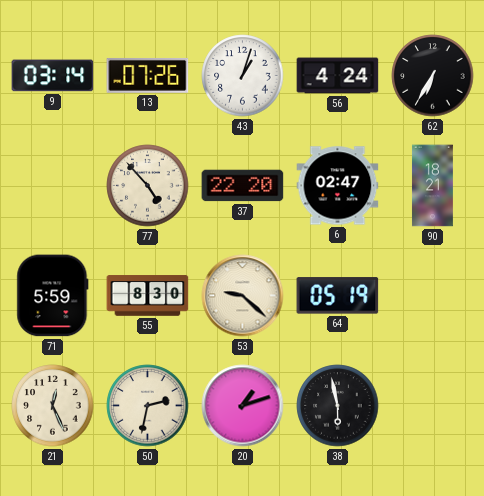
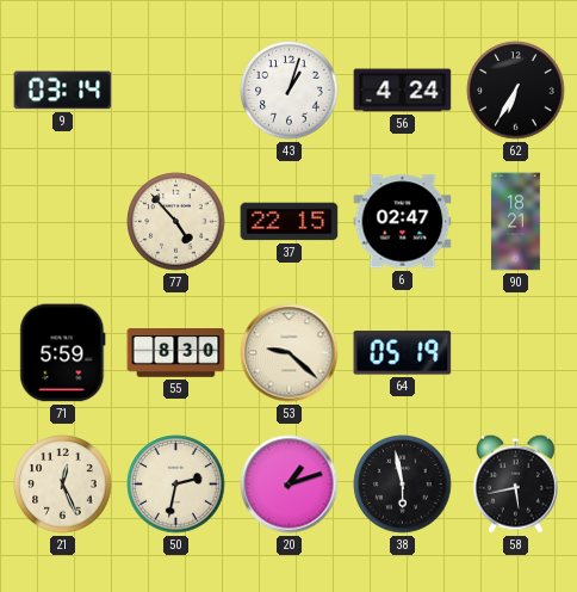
13: 07:26 -> none
37: 22:20 -> 22:15
58: none -> 5:43
